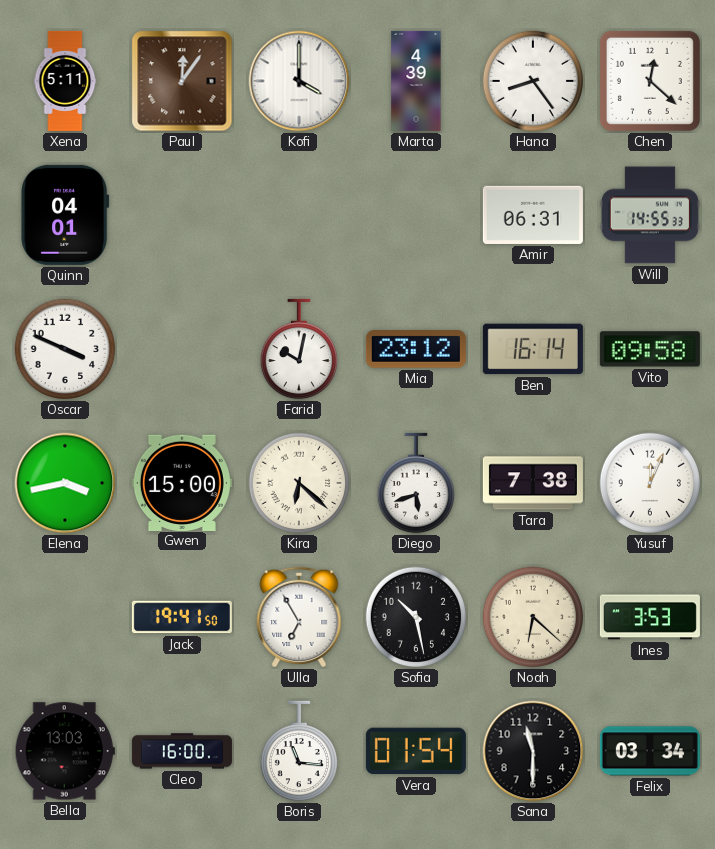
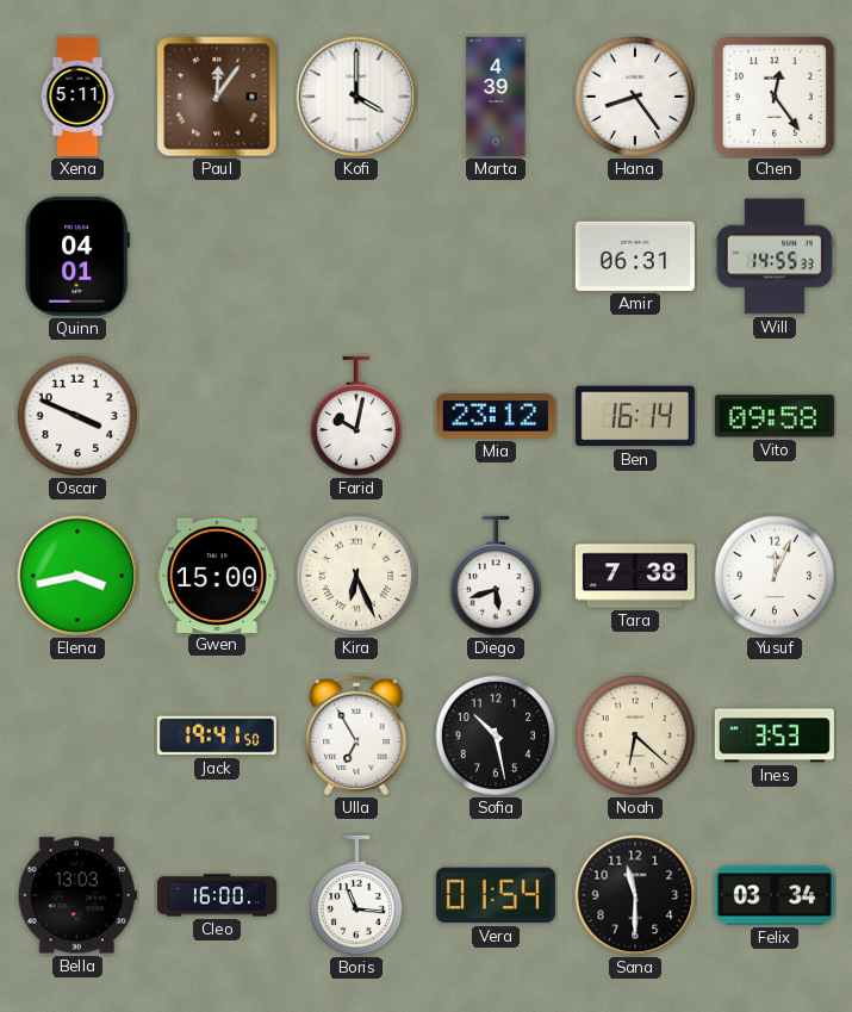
Chen: 12:22 -> 12:24
Kira: 6:22 -> 6:26
